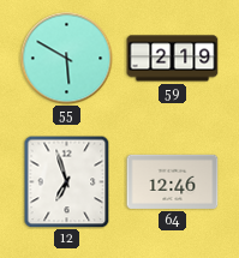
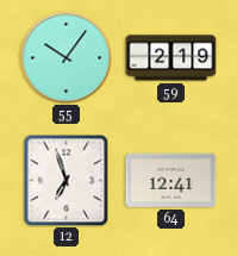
55: 5:50 -> 10:06
64: 12:46 -> 12:41
